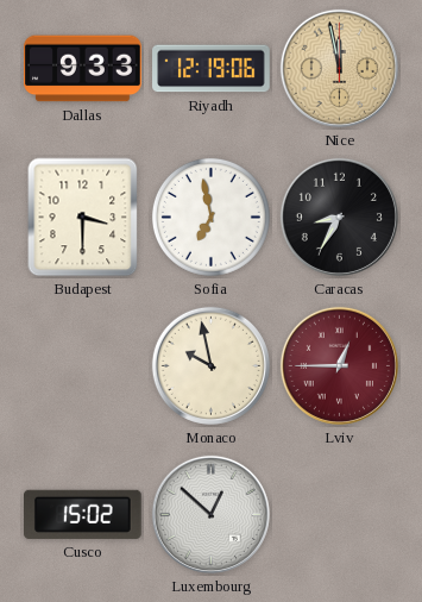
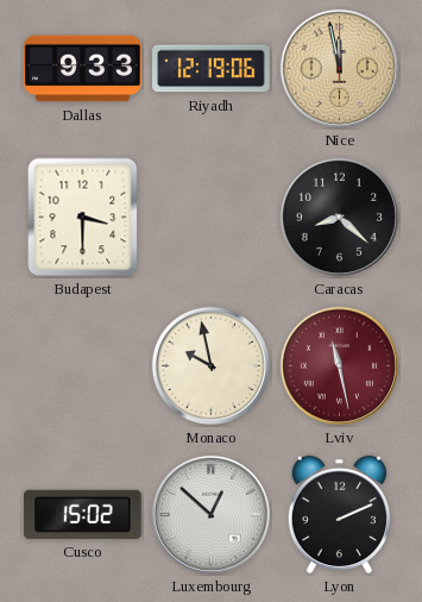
Sofia: 6:58 -> none
Caracas: 8:35 -> 8:22
Lviv: 12:45 -> 11:28
Lyon: none -> 2:11
